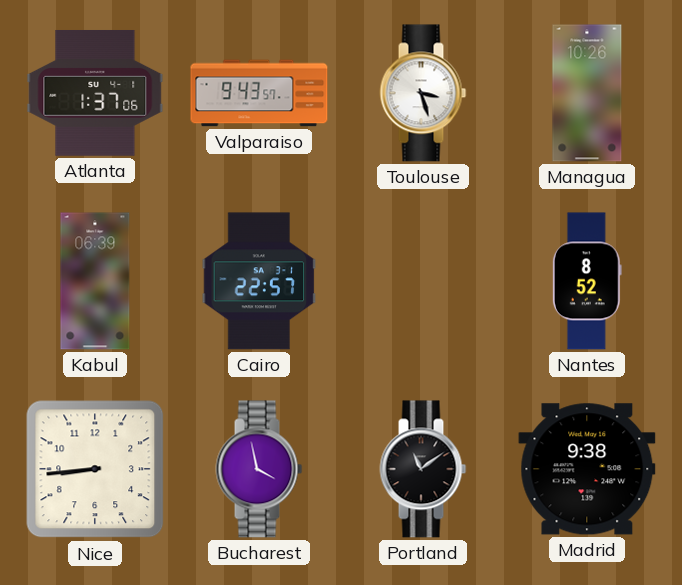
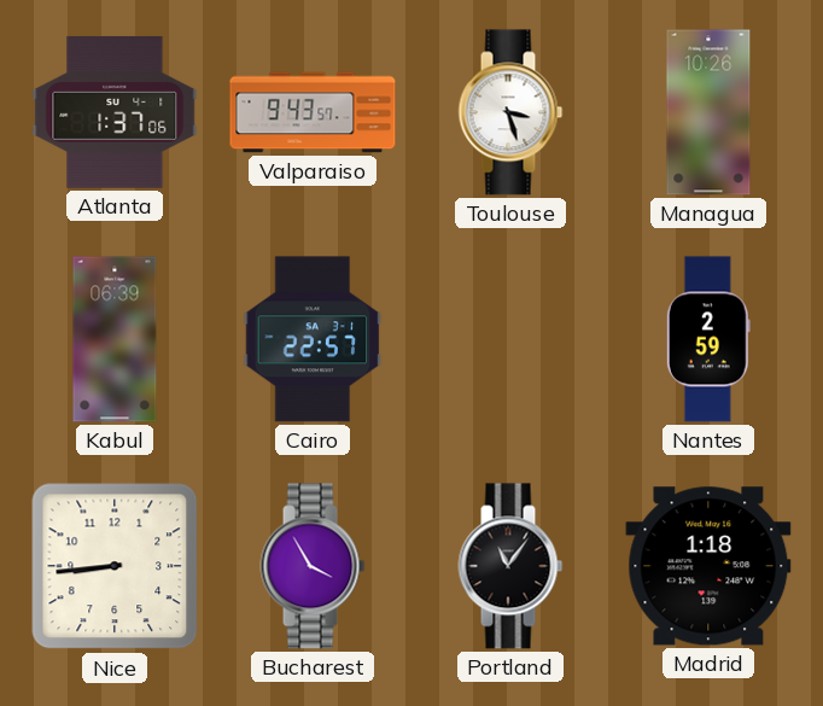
Nantes: 8:52 -> 2:59
Bucharest: 3:58 -> 3:55
Portland: 11:09 -> 11:06
Madrid: 9:38 -> 1:18
